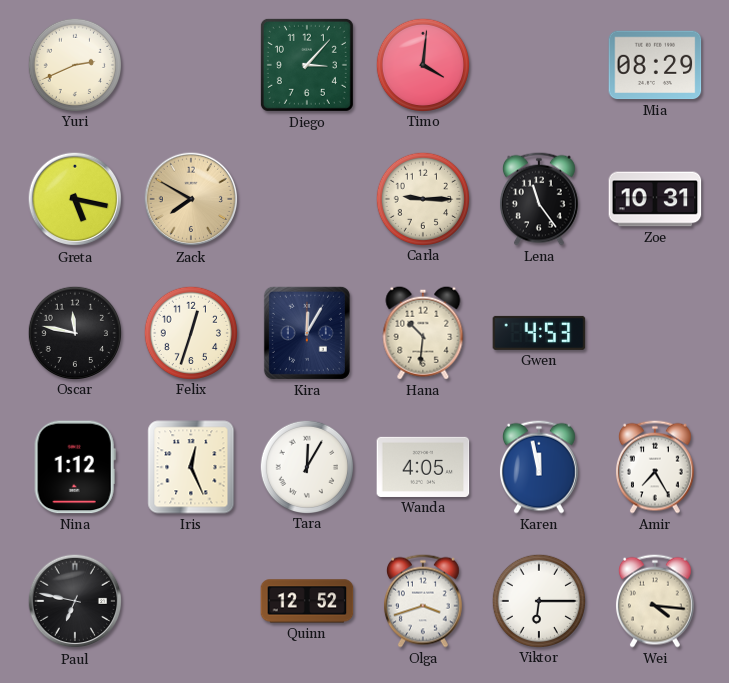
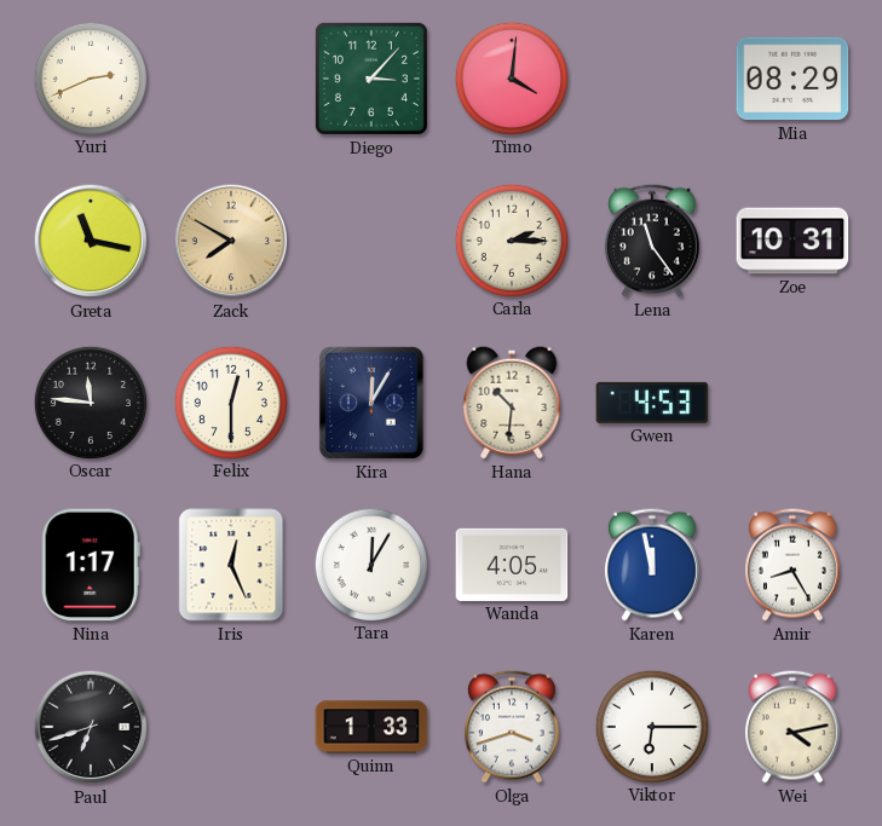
Greta: 5:17 -> 11:17
Carla: 9:15 -> 2:15
Oscar: 11:47 -> 11:46
Felix: 12:33 -> 12:30
Nina: 1:12 -> 1:17
Amir: 7:25 -> 8:25
Paul: 6:47 -> 6:42
Quinn: 12:52 -> 1:33
Wei: 4:16 -> 4:13
